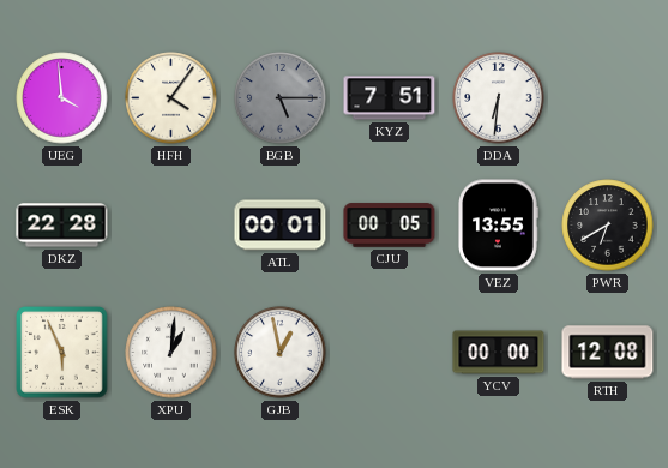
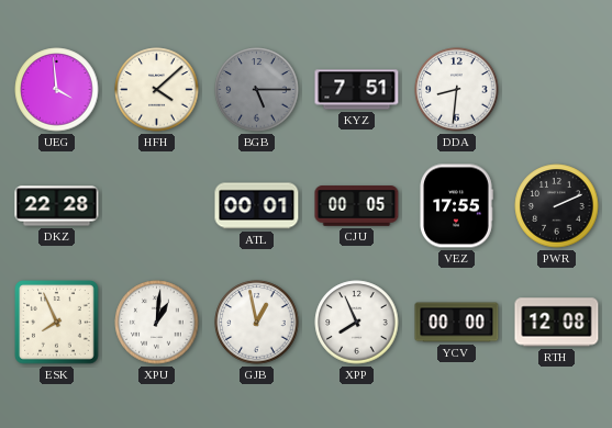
HFH: 4:06 -> 4:08
DDA: 6:31 -> 8:31
VEZ: 13:55 -> 17:55
PWR: 6:40 -> 2:11
ESK: 5:56 -> 7:56
XPP: none -> 7:56
